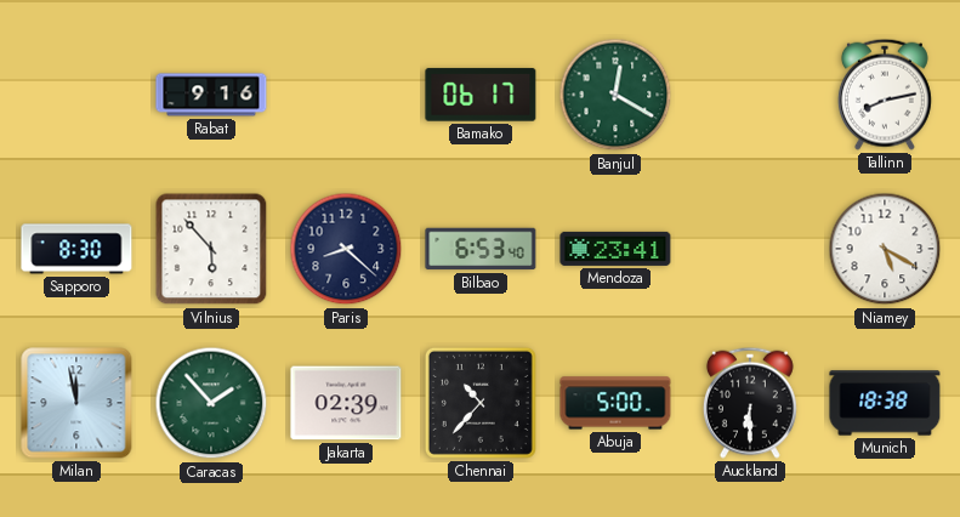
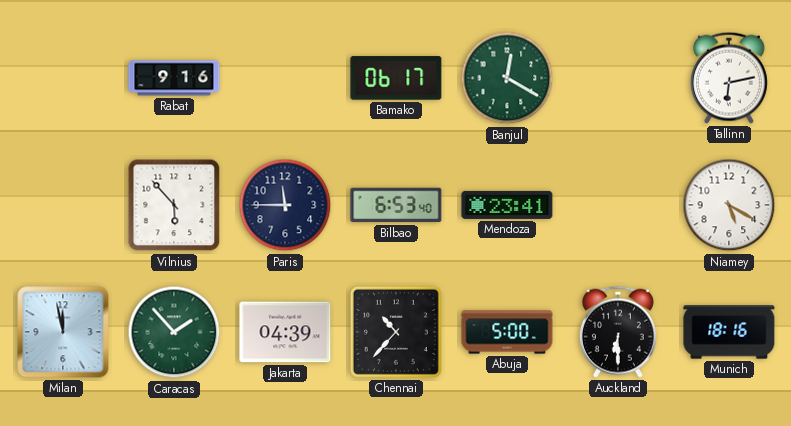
Tallinn: 8:13 -> 6:13
Sapporo: 8:30 -> none
Paris: 8:22 -> 11:45
Jakarta: 02:39 -> 04:39
Munich: 18:38 -> 18:16
